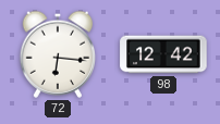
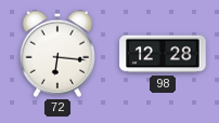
98: 12:42 -> 12:28
